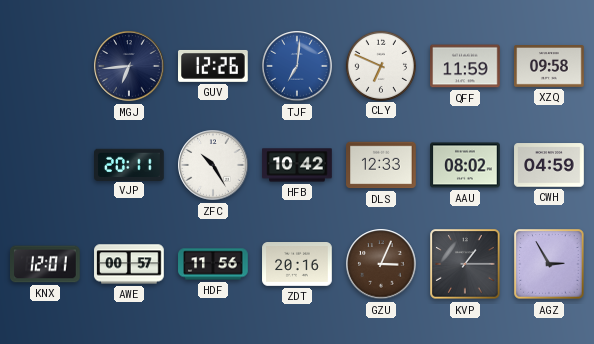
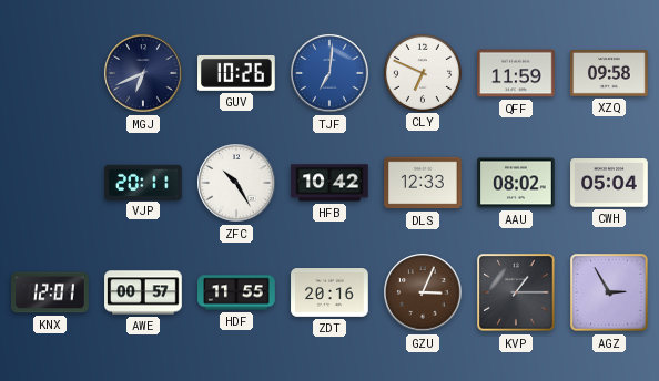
MGJ: 6:44 -> 6:41
GUV: 12:26 -> 10:26
CWH: 04:59 -> 05:04
HDF: 11:56 -> 11:55
